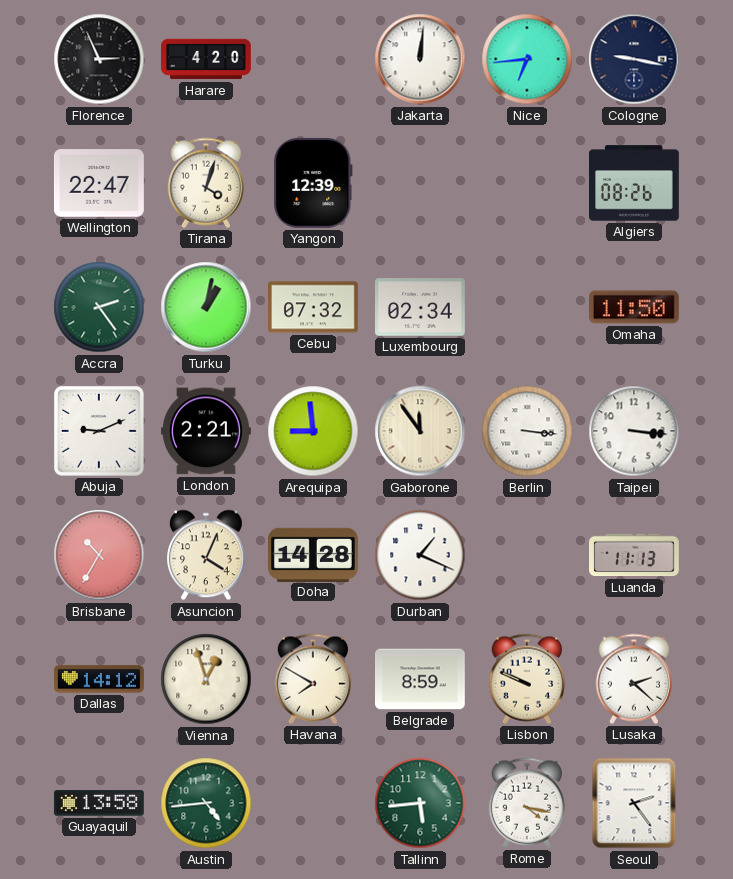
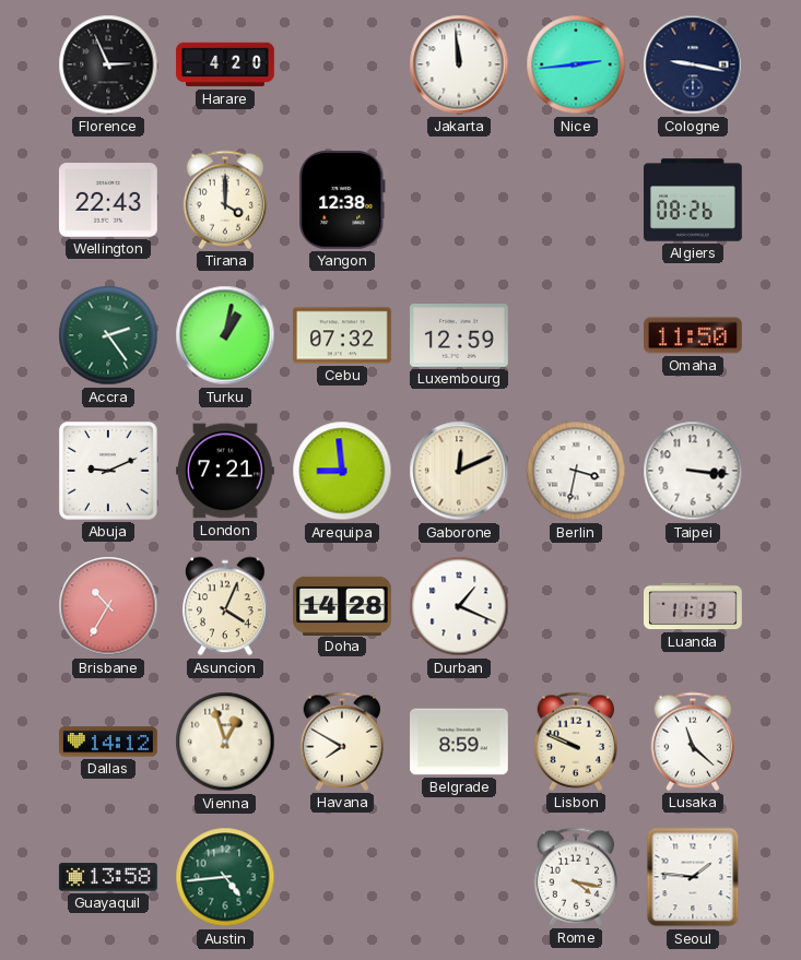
Jakarta: 12:01 -> 11:59
Nice: 6:44 -> 2:44
Wellington: 22:47 -> 22:43
Tirana: 4:03 -> 4:00
Yangon: 12:39 -> 12:38
Luxembourg: 02:34 -> 12:59
London: 2:21 -> 7:21
Gaborone: 11:54 -> 12:11
Berlin: 3:16 -> 3:32
Lusaka: 2:22 -> 11:22
Tallinn: 5:44 -> none
Seoul: 2:24 -> 1:46
